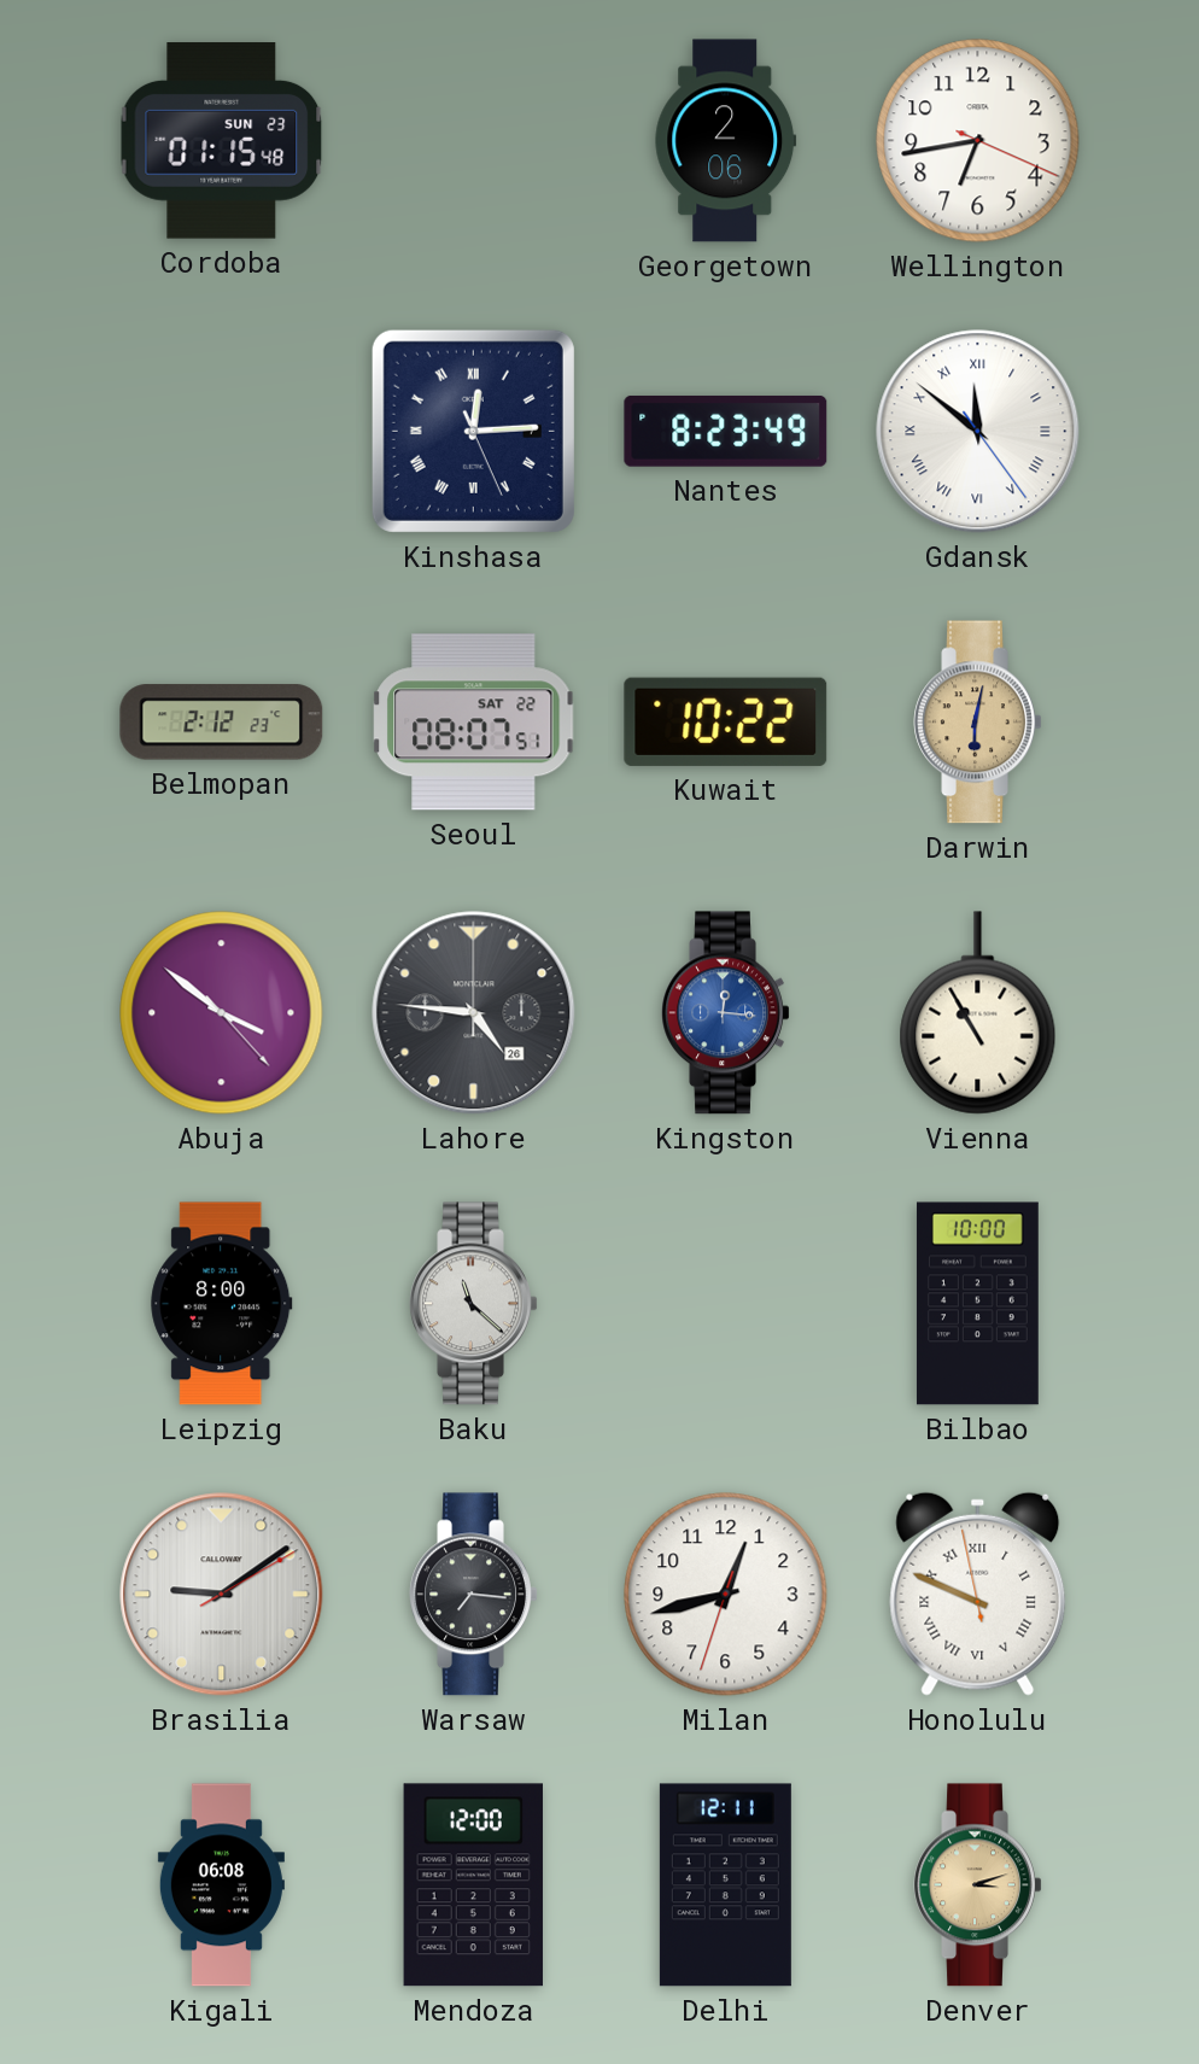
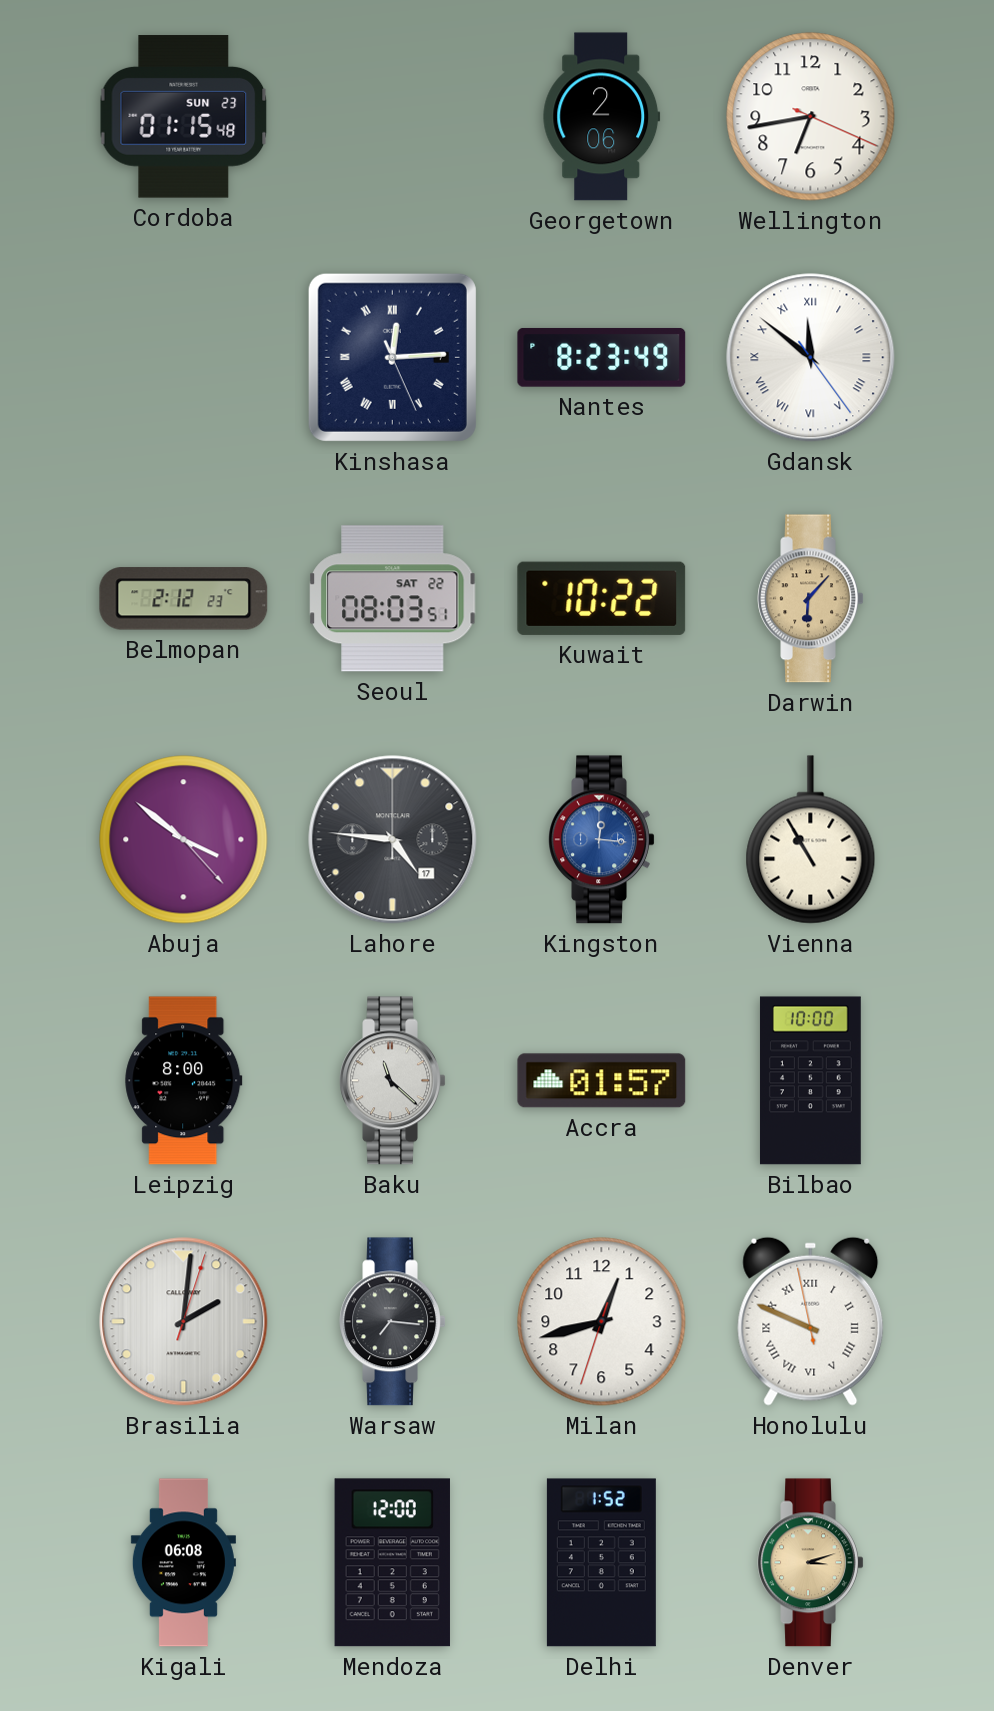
Seoul: 08:07 -> 08:03
Darwin: 6:02 -> 6:07
Lahore date: 26 -> 17
Accra: none -> 01:57
Brasilia: 9:09 -> 2:01
Delhi: 12:11 -> 1:52
